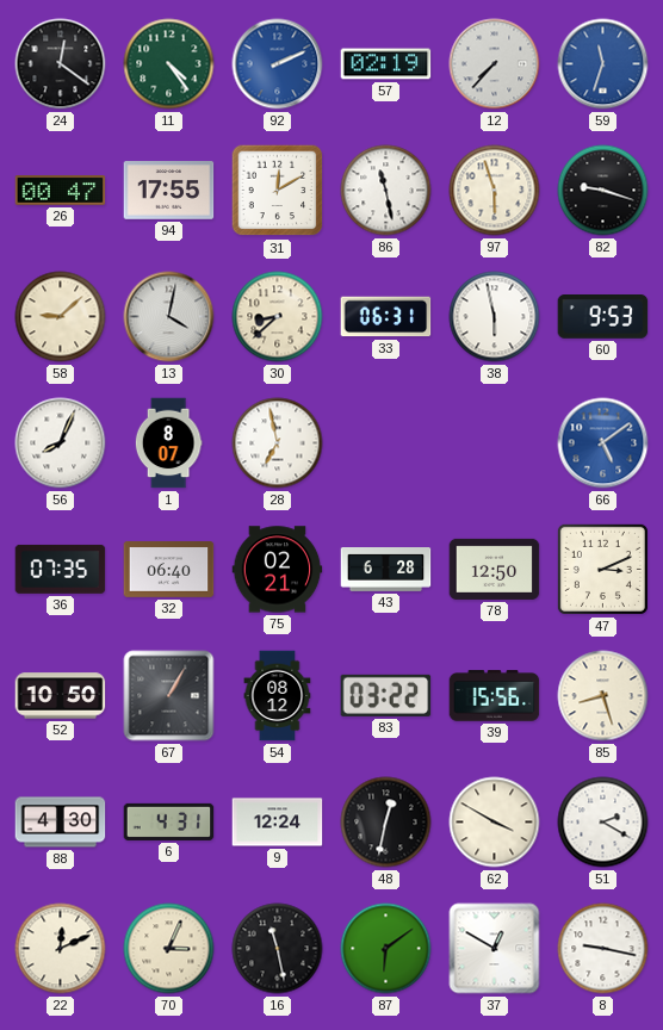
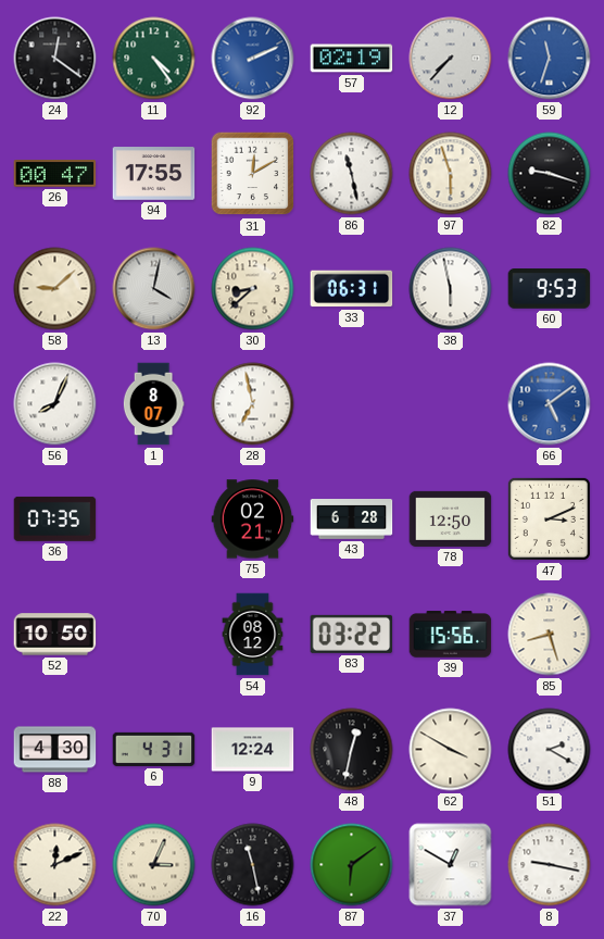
32: 06:40 -> none
67: 1:05 -> none
